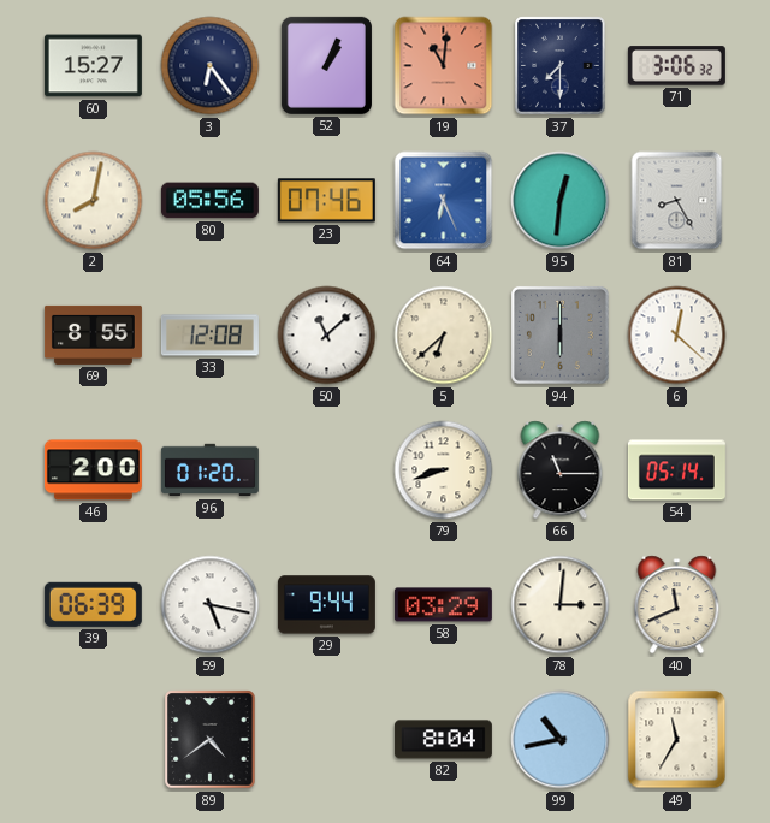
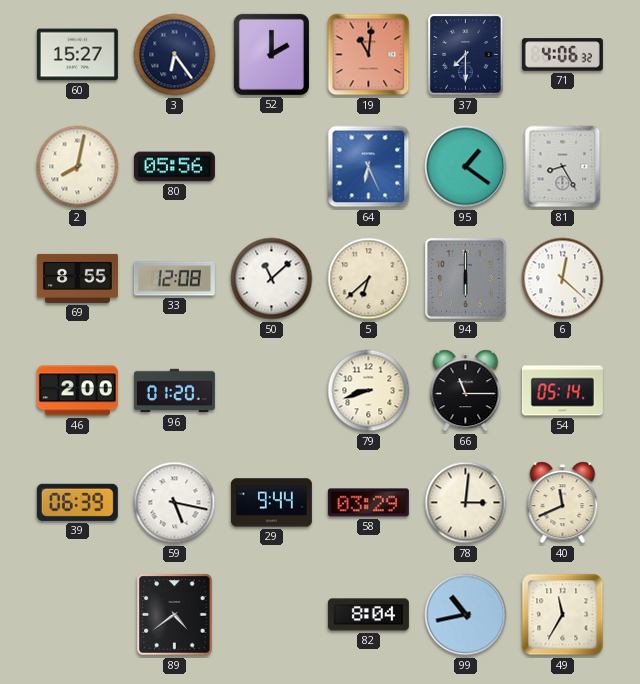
52: 1:04 -> 2:00
71: 3:06 -> 4:06
23: 07:46 -> none
95: 12:31 -> 1:21
